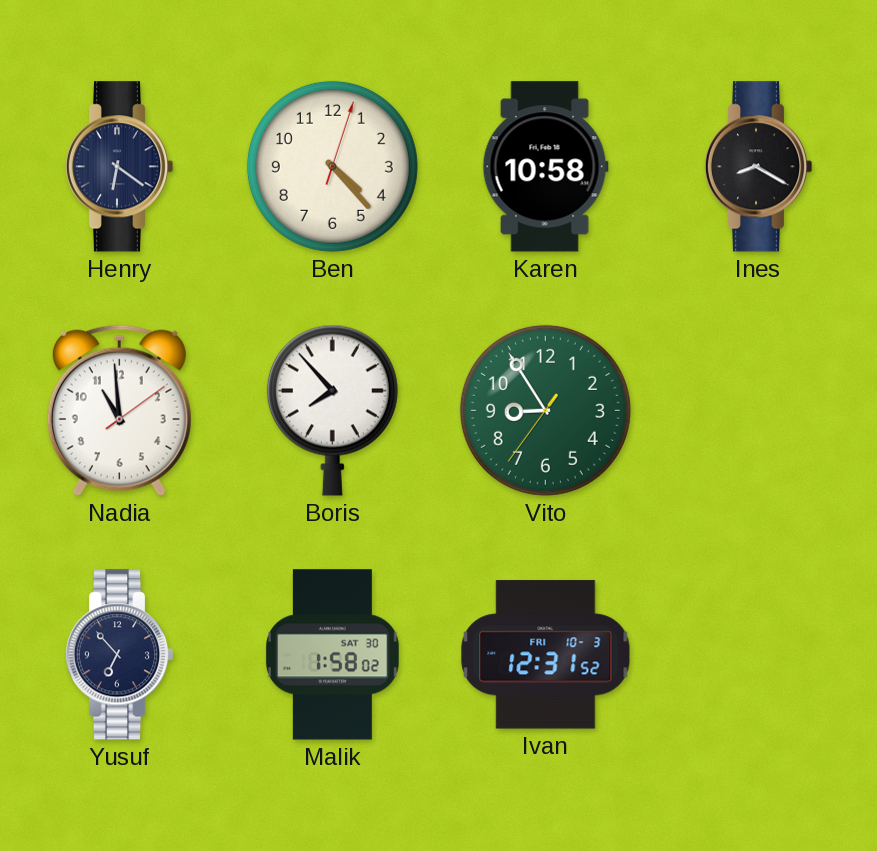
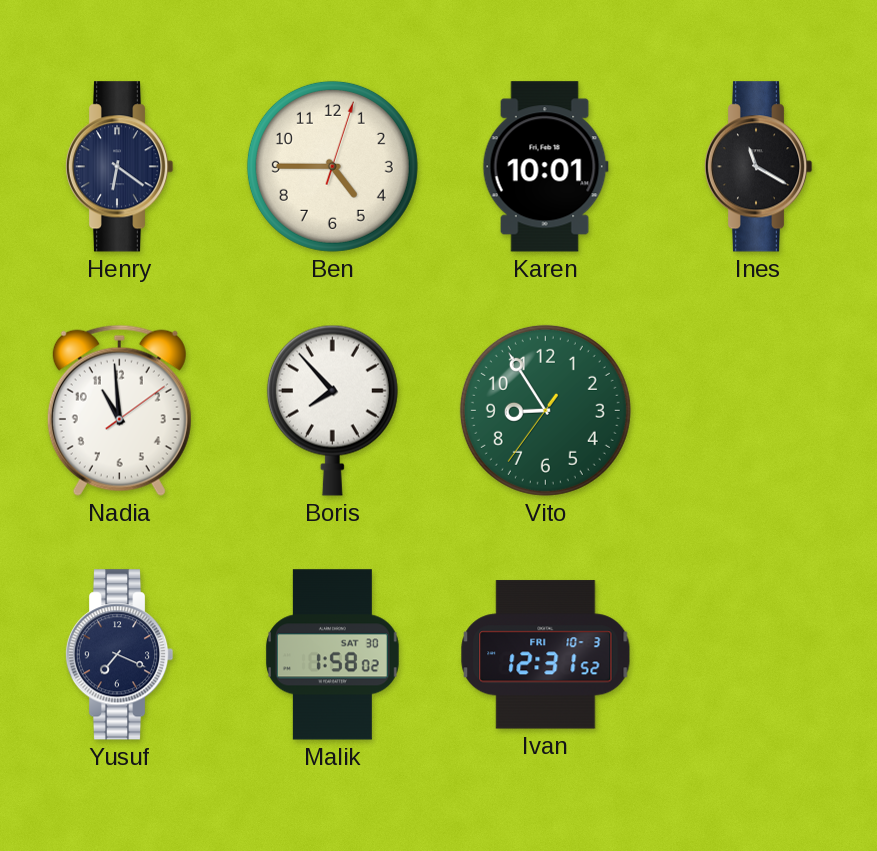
Ben: 4:23 -> 4:45
Karen: 10:58 -> 10:01
Ines: 8:20 -> 11:20
Yusuf: 6:53 -> 7:19
